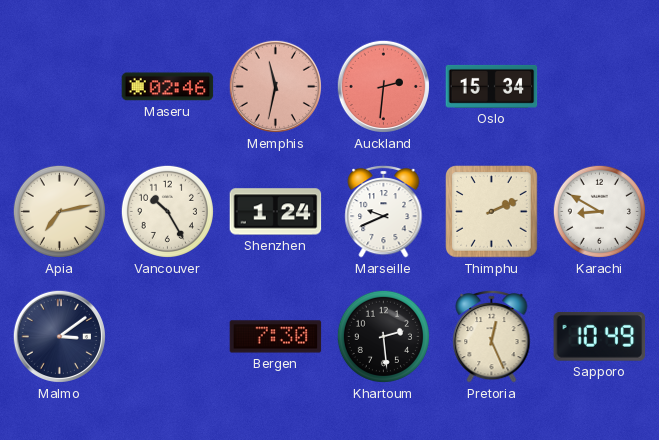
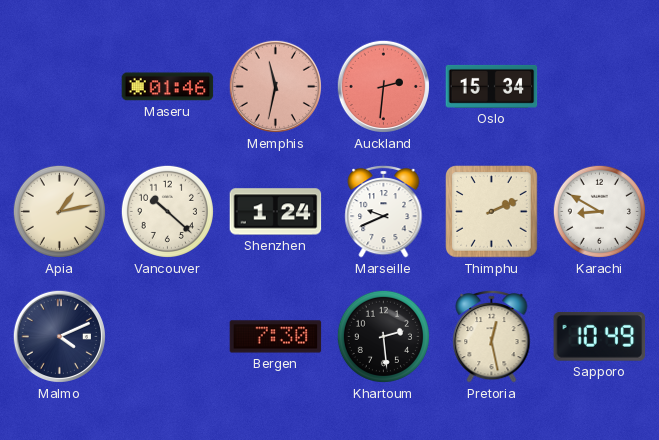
Maseru: 02:46 -> 01:46
Apia: 7:13 -> 1:13
Vancouver: 10:25 -> 10:22
Malmo: 3:09 -> 4:11
Pretoria: 12:26 -> 12:28
